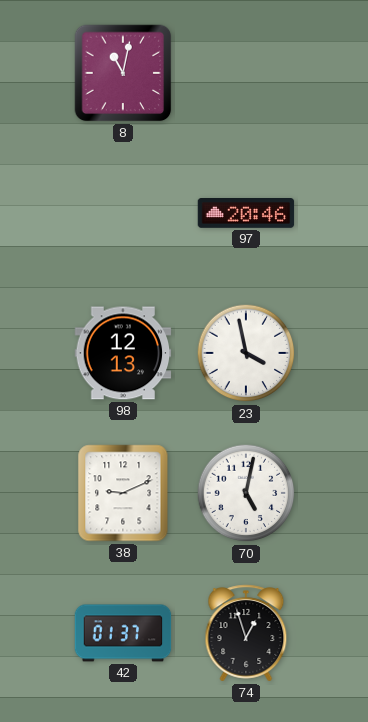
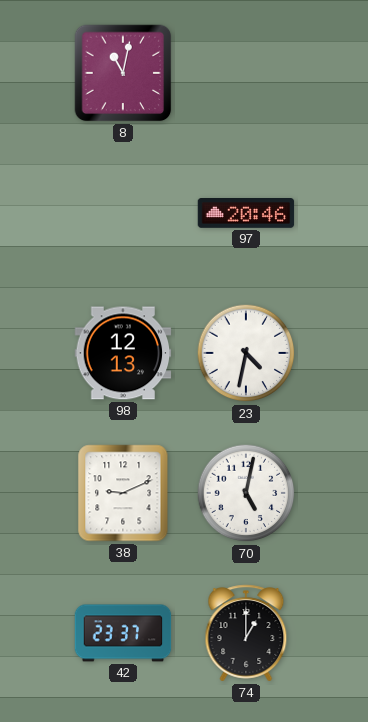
23: 3:58 -> 4:32
42: 01:37 -> 23:37
74: 12:57 -> 1:00
